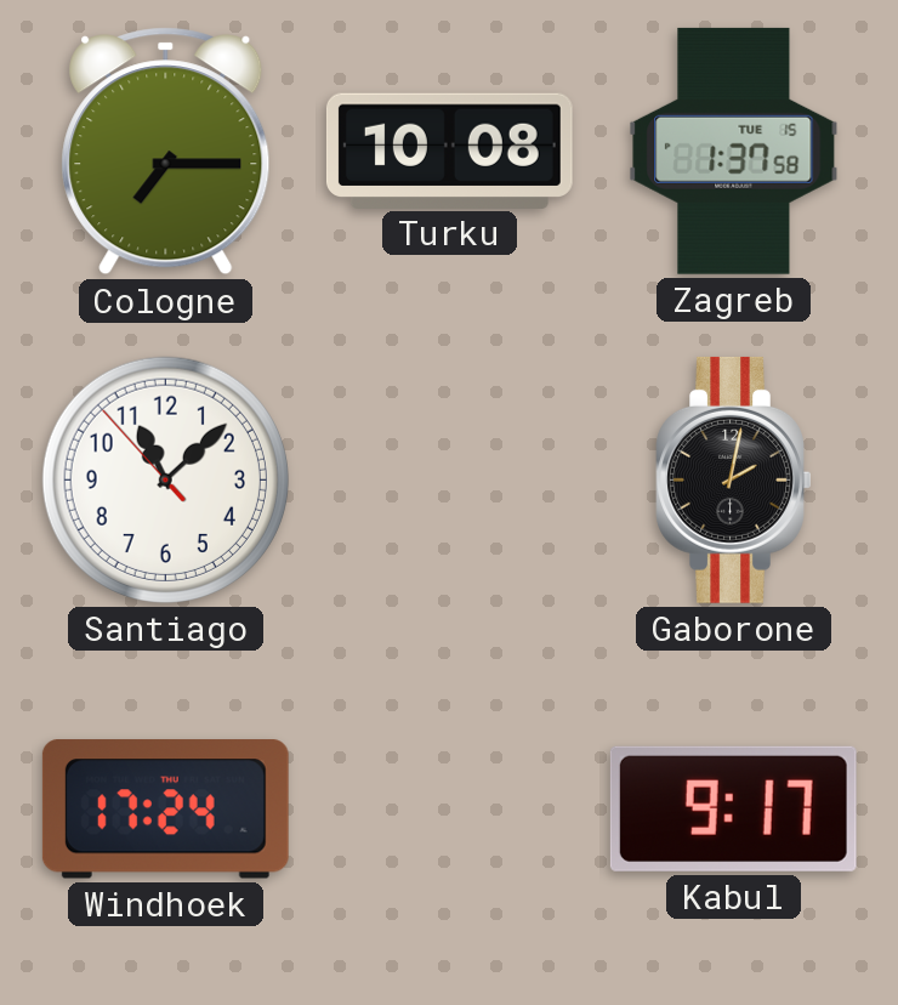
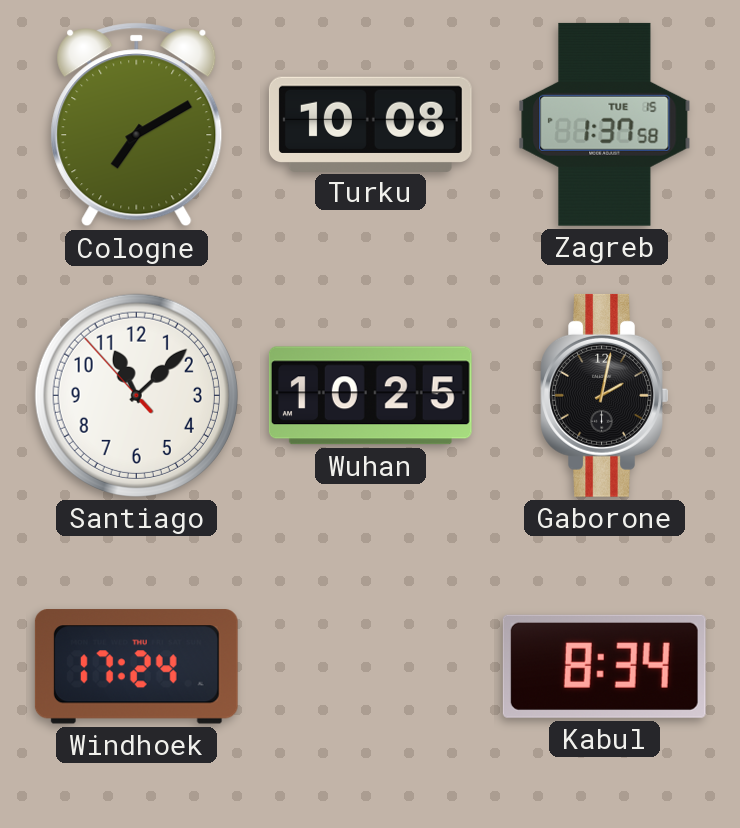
Cologne: 7:15 -> 7:10
Wuhan: none -> 10:25
Kabul: 9:17 -> 8:34
